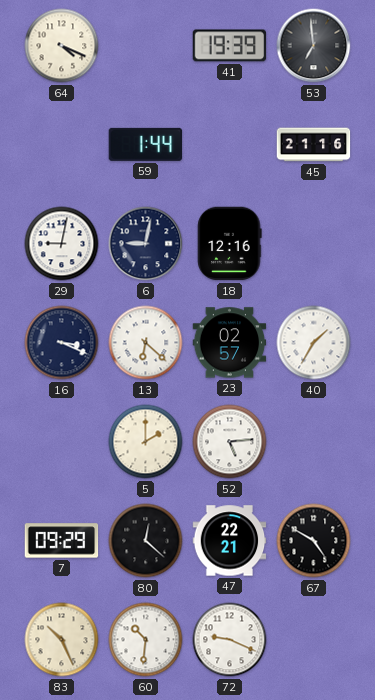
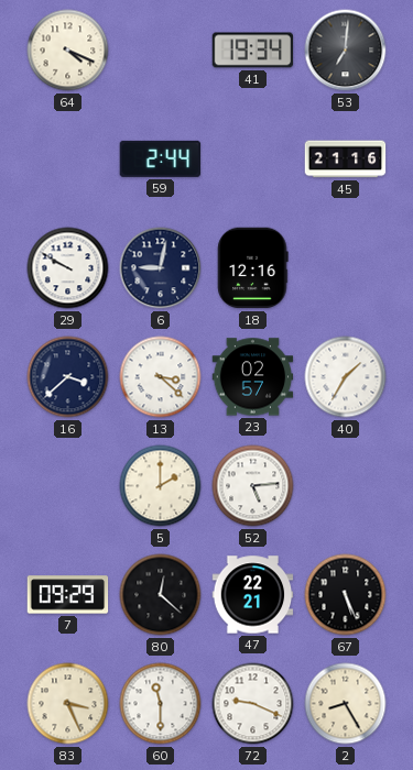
41: 19:39 -> 19:34
53: 6:59 -> 7:01
59: 1:44 -> 2:44
29: 9:02 -> 9:50
16: 3:19 -> 3:38
13: 6:22 -> 3:22
67: 4:50 -> 5:26
83: 10:26 -> 3:26
60: 10:31 -> 11:30
2: none -> 8:25
